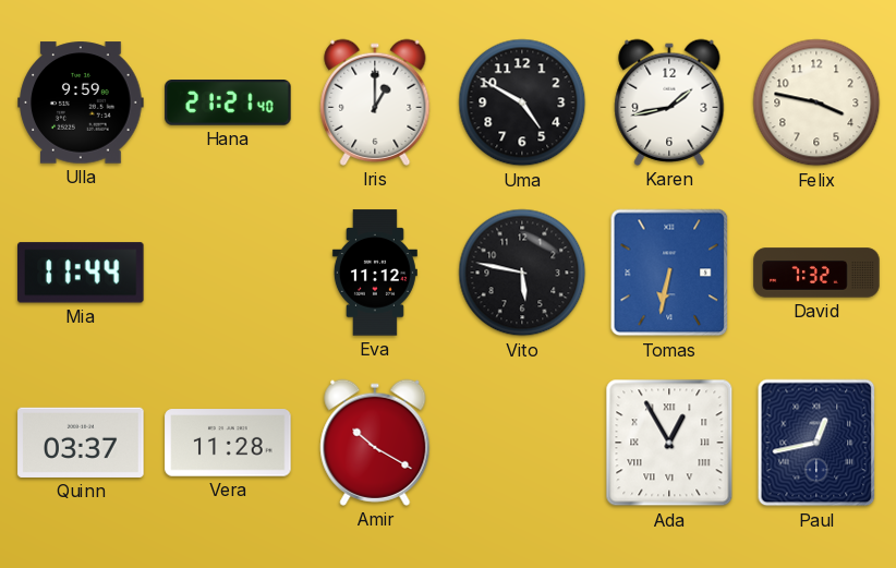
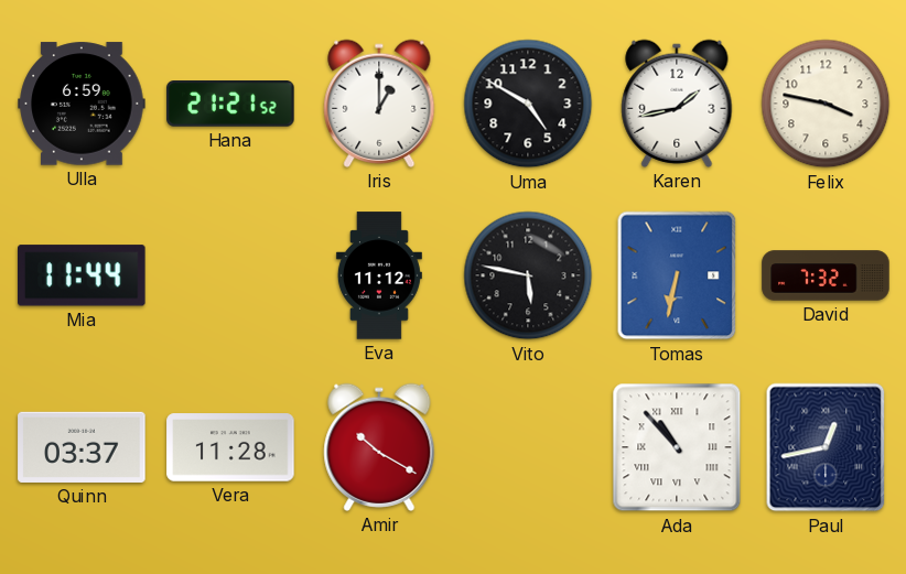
Ulla: 9:59 -> 6:59
Hana: 21:21:40 -> 21:21:52
Ada: 12:55 -> 10:53
